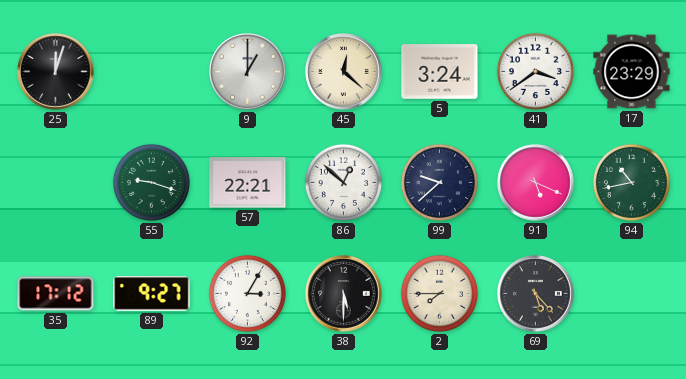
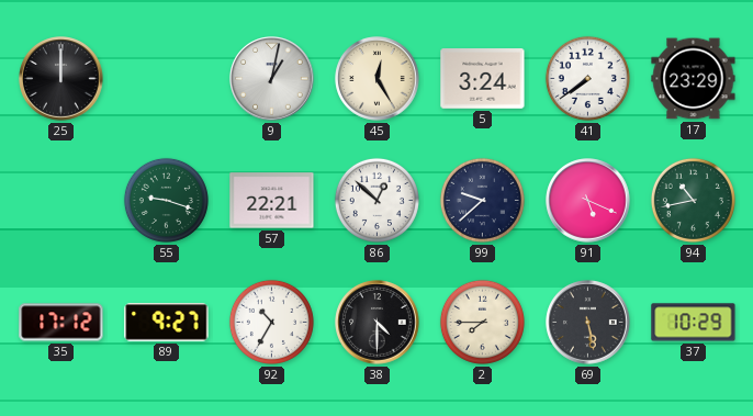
25: 12:03 -> 12:00
9: 1:00 -> 1:02
45: 12:22 -> 12:25
41: 3:39 -> 7:39
92: 3:05 -> 10:35
38: 5:30 -> 4:30
69: 5:23 -> 5:28
37: none -> 10:29
